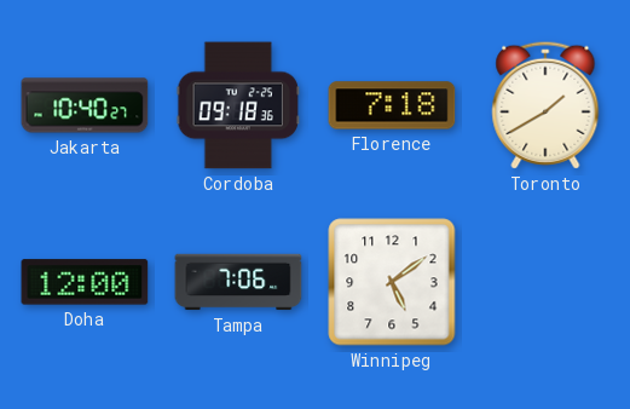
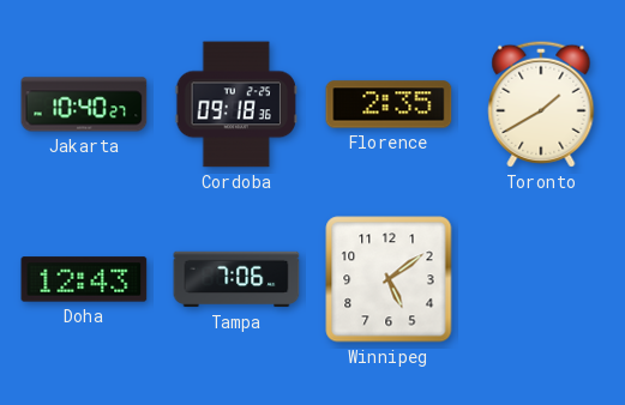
Florence: 7:18 -> 2:35
Doha: 12:00 -> 12:43
